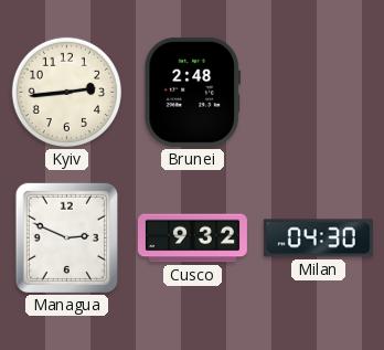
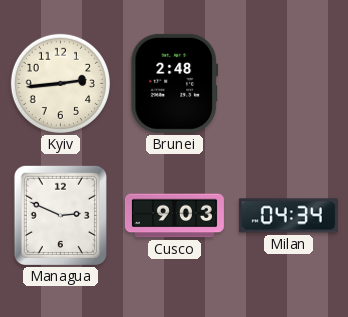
Cusco: 9:32 -> 9:03
Milan: 04:30 -> 04:34
